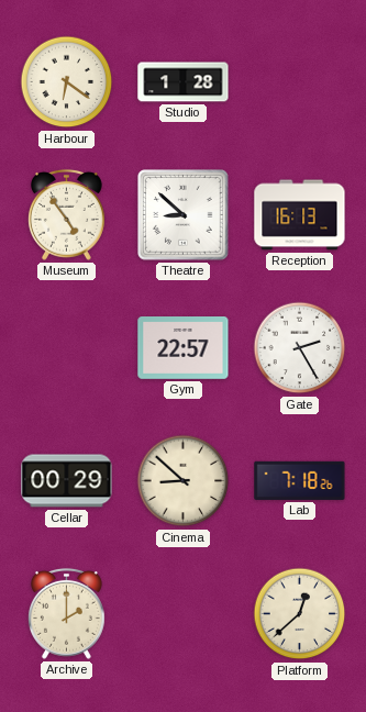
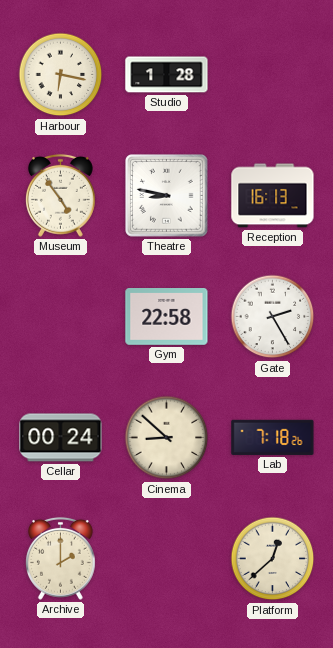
Harbour: 6:21 -> 6:17
Theatre: 8:52 -> 8:47
Gym: 22:57 -> 22:58
Cellar: 00:29 -> 00:24
